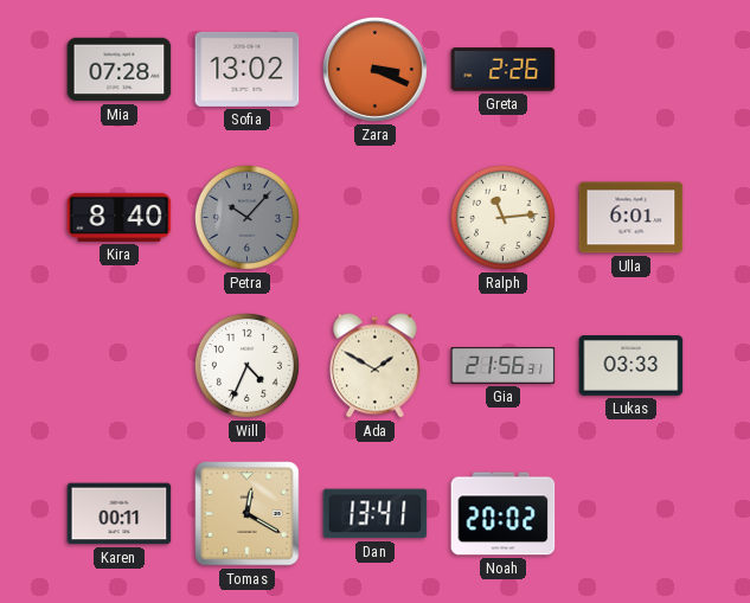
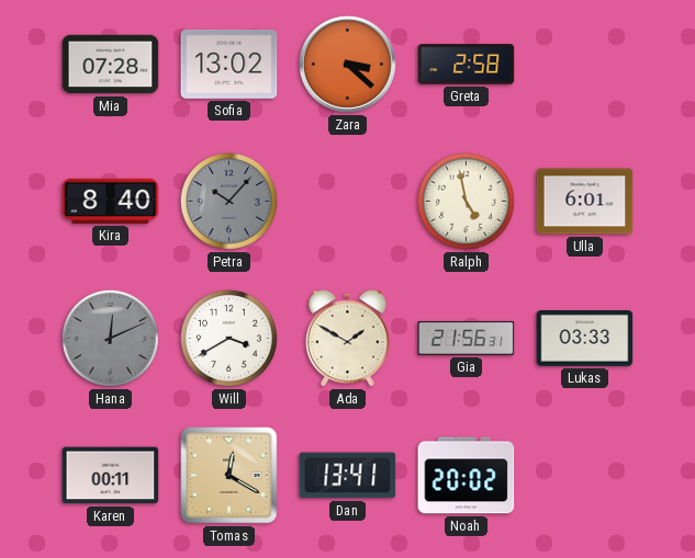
Zara: 3:19 -> 3:22
Greta: 2:26 -> 2:58
Ralph: 11:14 -> 4:58
Hana: none -> 12:11
Will: 4:34 -> 3:40
